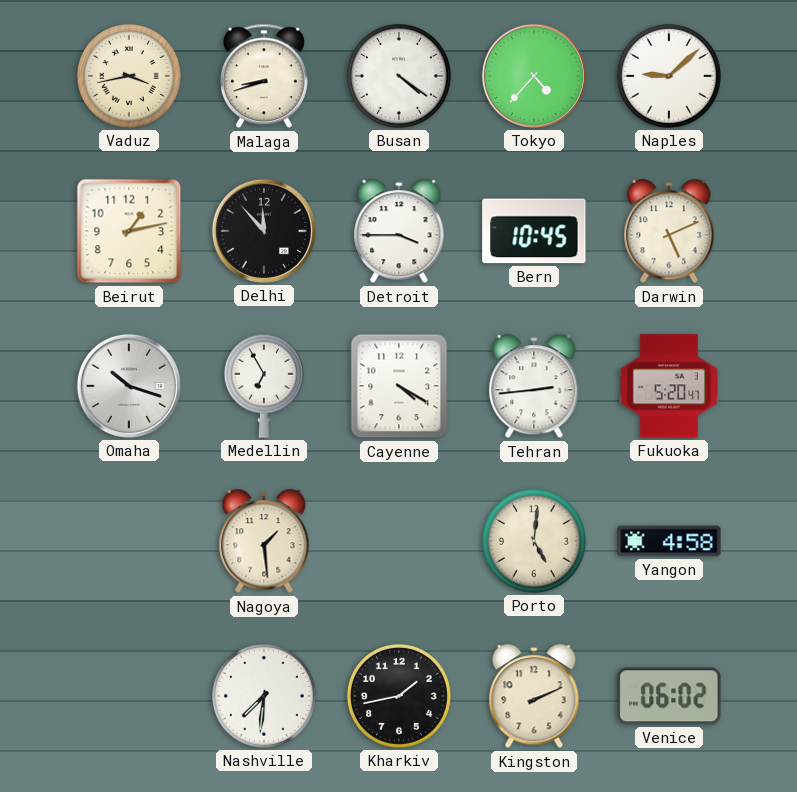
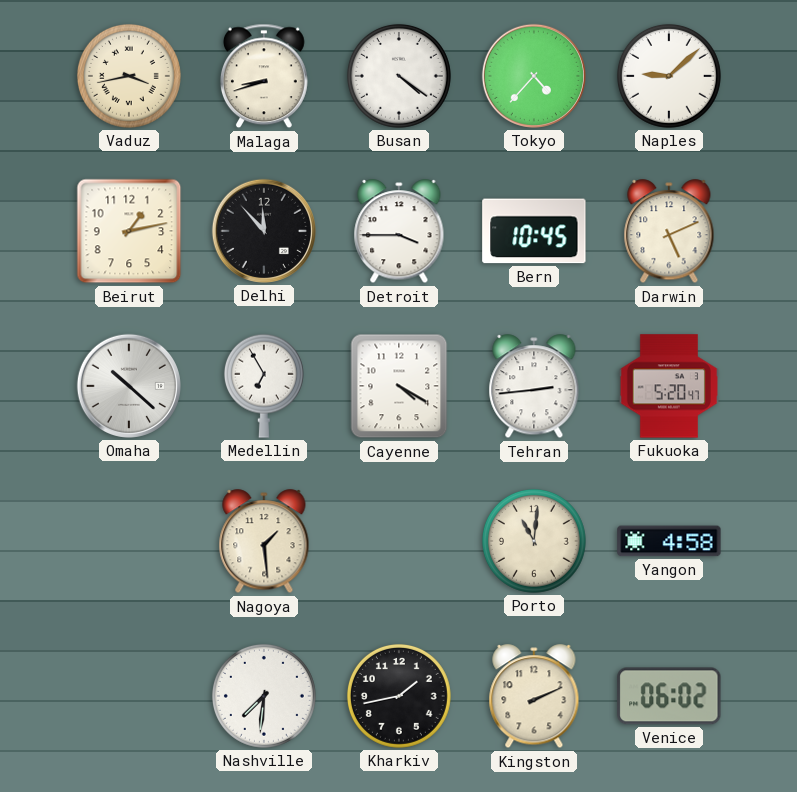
Omaha: 10:18 -> 10:22
Porto: 5:01 -> 11:01
